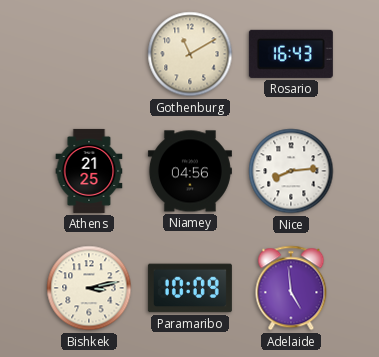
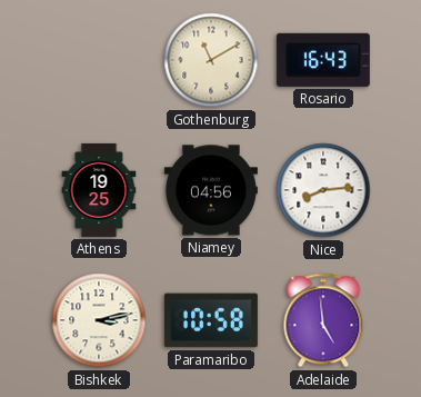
Athens: 21:25 -> 19:25
Paramaribo: 10:09 -> 10:58
